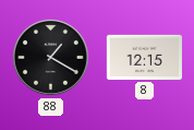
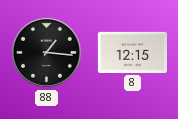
88: 1:20 -> 1:16
